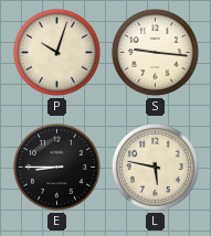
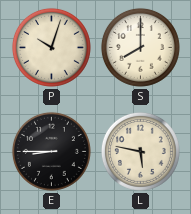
S: 9:16 -> 8:00
